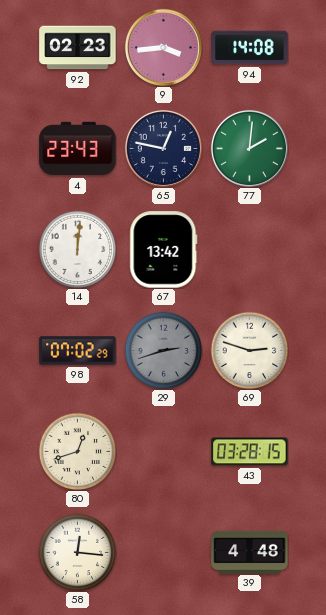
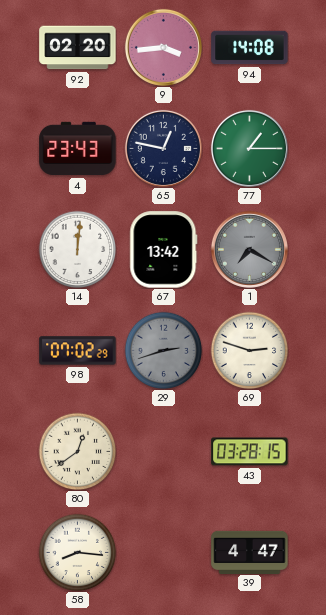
92: 02:23 -> 02:20
77: 2:01 -> 1:15
1: none -> 7:20
80: 12:42 -> 12:39
58: 12:16 -> 8:16
39: 4:48 -> 4:47
